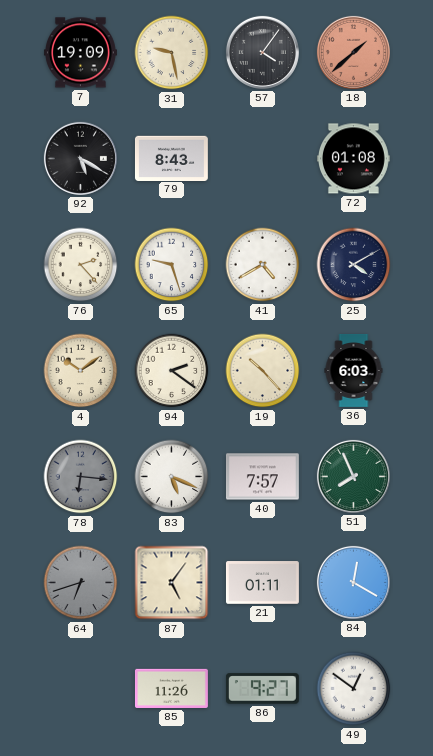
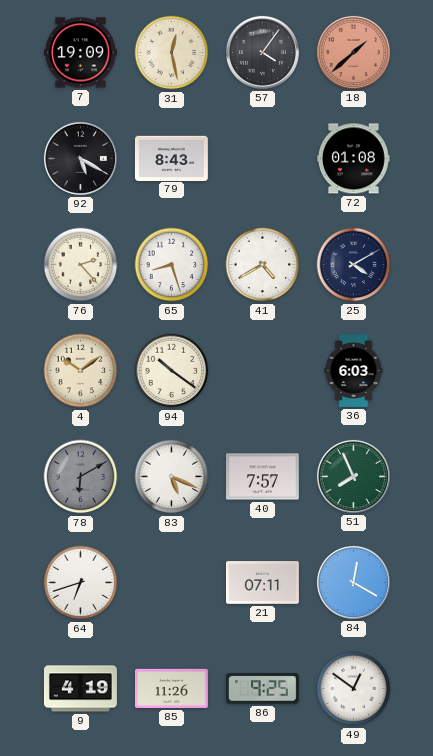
31: 9:28 -> 12:28
65: 9:27 -> 8:27
94: 2:21 -> 10:21
19: 10:23 -> none
78: 6:16 -> 6:10
64 dial: grey -> white
87: 5:06 -> none
21: 01:11 -> 07:11
9: none -> 4:19
86: 9:27 -> 9:25
